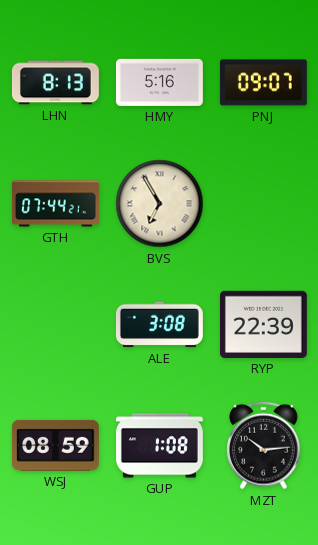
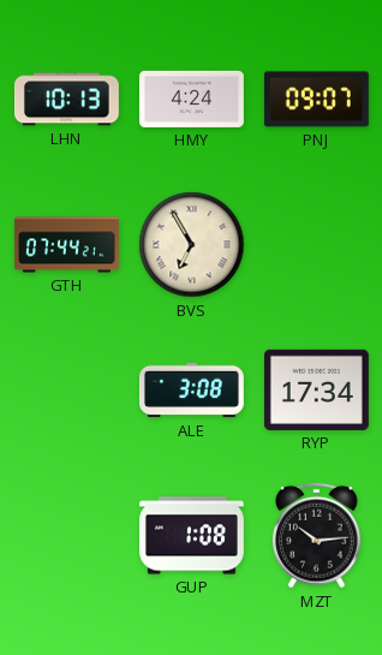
LHN: 8:13 -> 10:13
HMY: 5:16 -> 4:24
RYP: 22:39 -> 17:34
WSJ: 08:59 -> none
